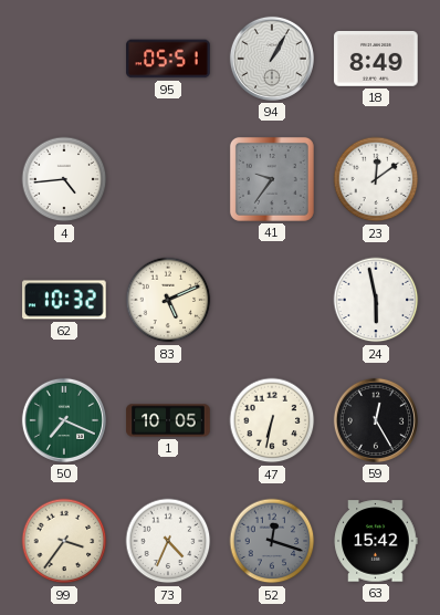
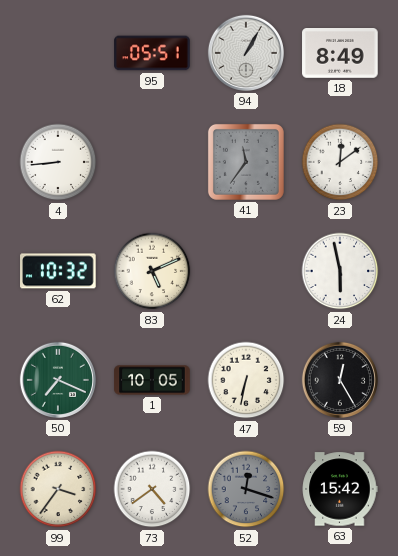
4: 4:44 -> 8:44
41: 9:36 -> 11:36
73: 4:34 -> 4:39
